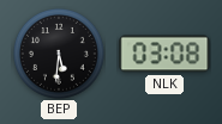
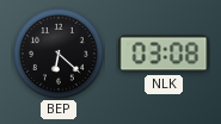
BEP: 5:31 -> 6:22
